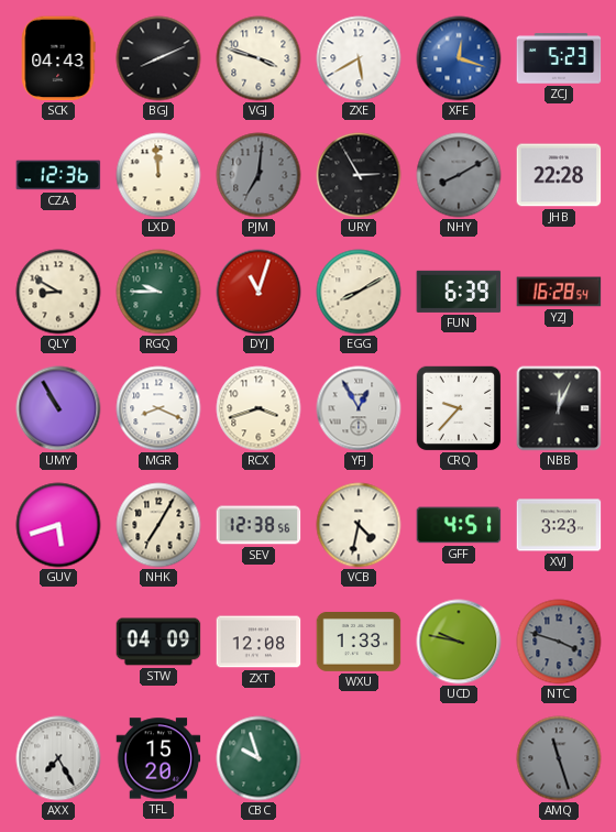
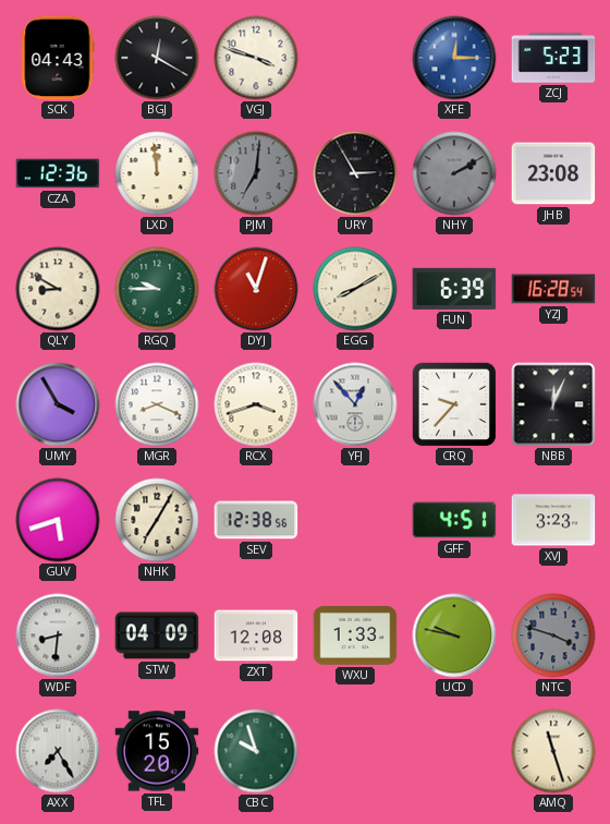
BGJ: 8:11 -> 12:20
ZXE: 5:40 -> none
XFE: 12:18 -> 12:15
NHY: 8:10 -> 2:10
JHB: 22:28 -> 23:08
UMY: 10:55 -> 3:55
YFJ: 12:55 -> 12:53
VCB: 4:32 -> none
WDF: none -> 8:31
AMQ dial: grey -> cream
